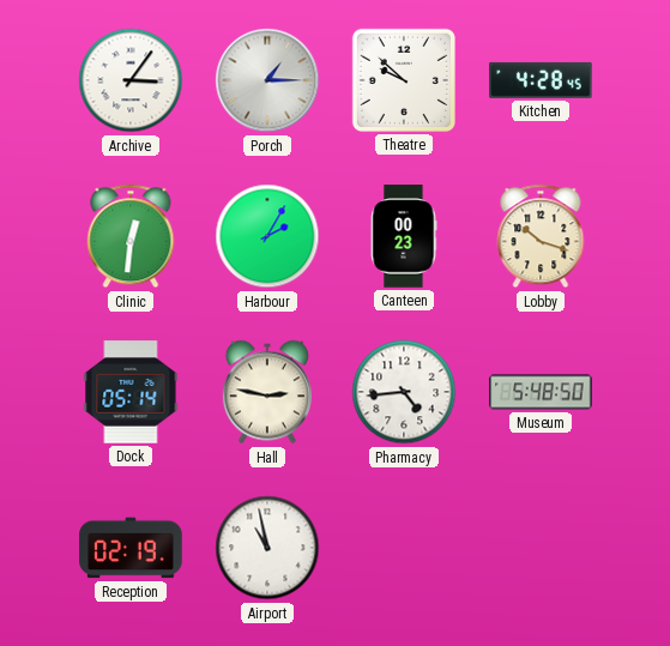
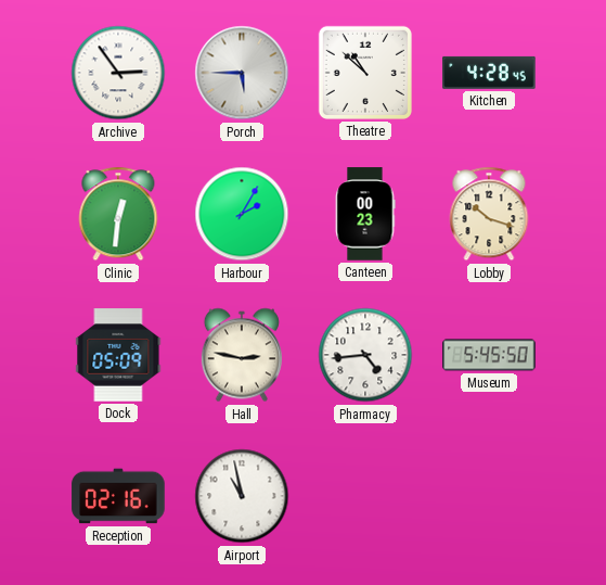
Archive: 3:06 -> 2:54
Porch: 1:15 -> 5:45
Theatre: 9:52 -> 10:52
Dock: 05:14 -> 05:09
Museum: 5:48 -> 5:45
Reception: 02:19 -> 02:16
